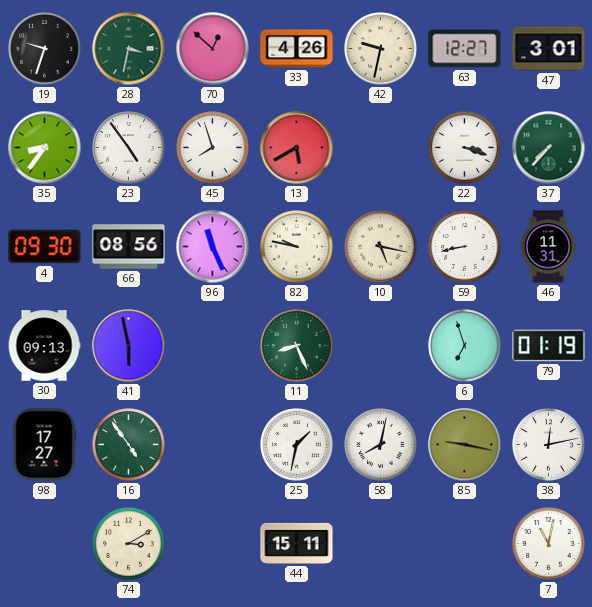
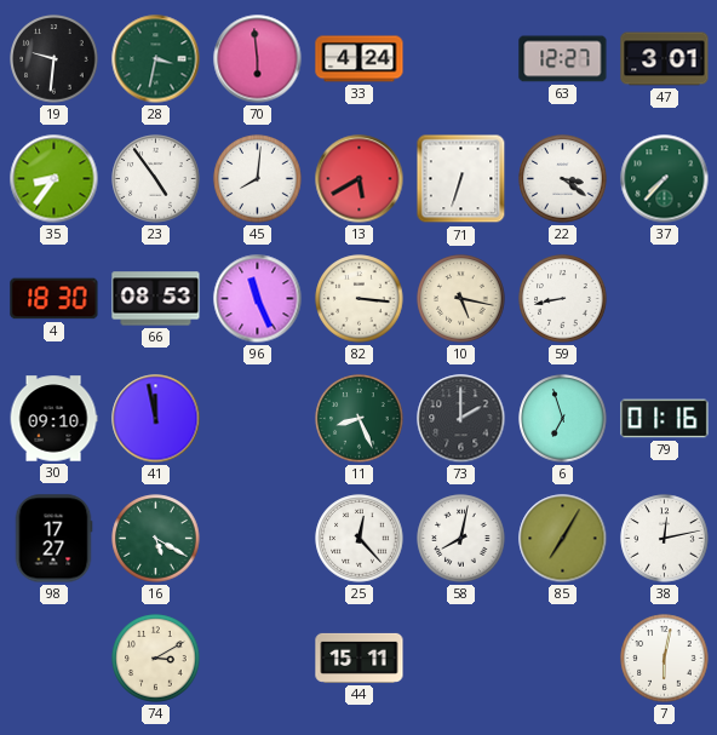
19: 9:33 -> 9:31
70: 12:52 -> 5:59
33: 4:26 -> 4:24
42: 9:32 -> none
45: 7:57 -> 8:01
71: none -> 6:33
22: 3:18 -> 3:21
4: 09:30 -> 18:30
66: 08:56 -> 08:53
82: 9:47 -> 3:16
46: 11:31 -> none
30: 09:13 -> 09:10
41: 5:58 -> 11:58
73: none -> 2:00
79: 01:19 -> 01:16
16: 4:54 -> 5:20
25: 1:32 -> 12:23
85: 9:17 -> 7:05
7: 11:02 -> 6:02
